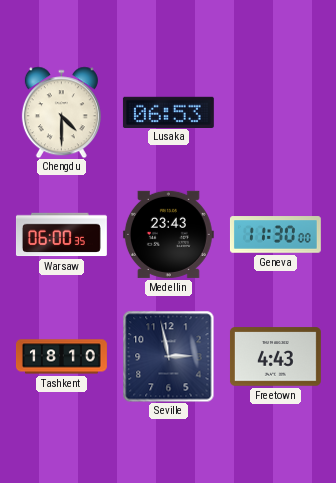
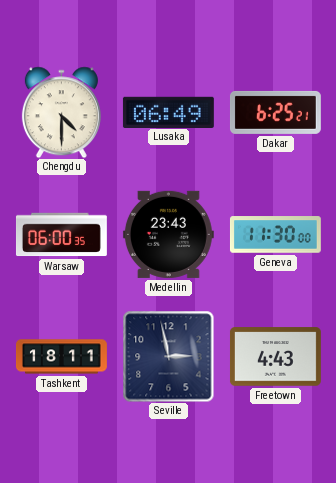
Lusaka: 06:53 -> 06:49
Dakar: none -> 6:25
Tashkent: 18:10 -> 18:11
